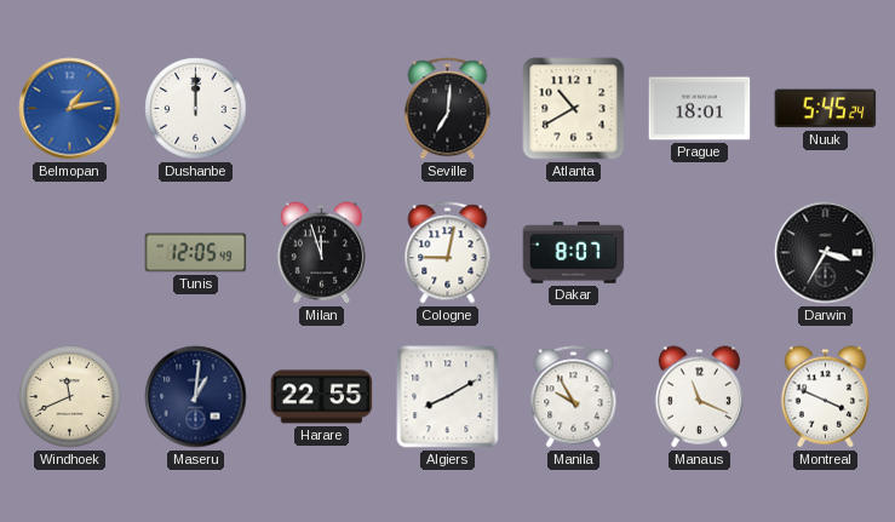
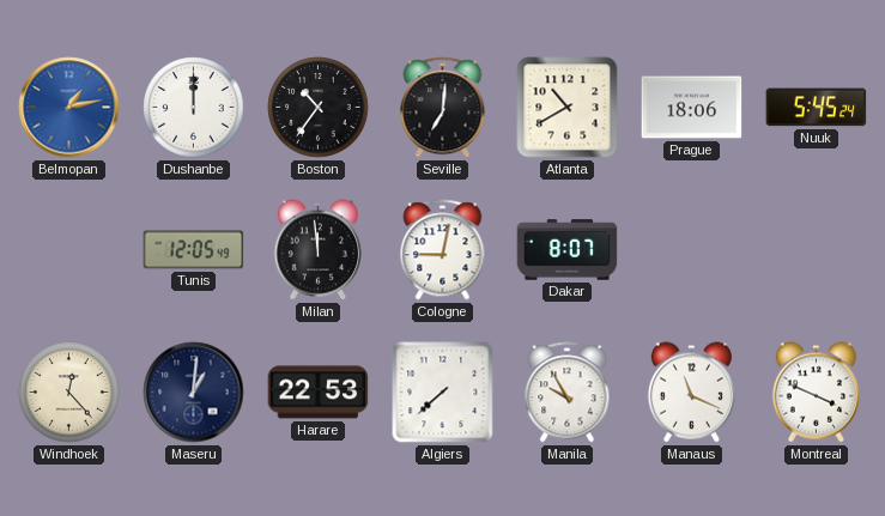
Boston: none -> 10:36
Prague: 18:01 -> 18:06
Milan: 11:57 -> 11:59
Darwin: 3:35 -> none
Windhoek: 11:41 -> 12:23
Harare: 22:55 -> 22:53
Algiers: 8:10 -> 7:38
